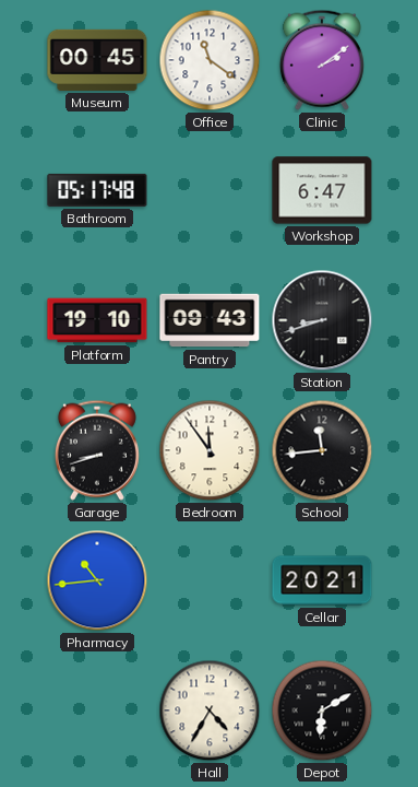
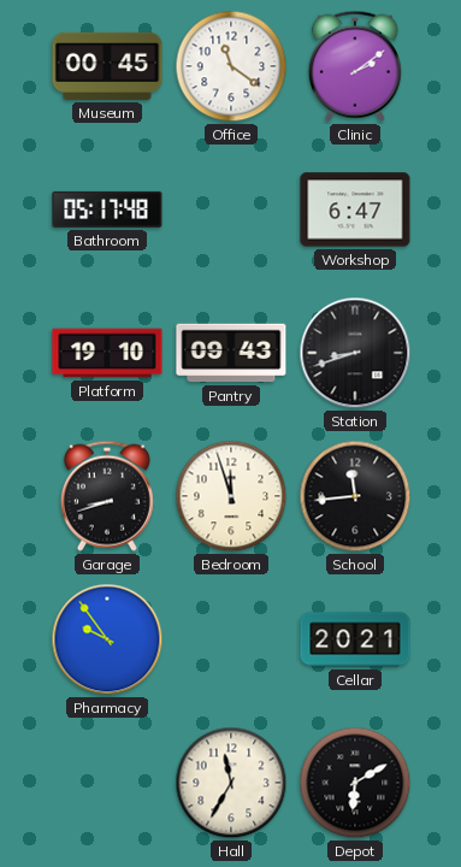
Bedroom: 11:54 -> 11:57
Pharmacy: 10:44 -> 9:54
Hall: 4:35 -> 11:35
